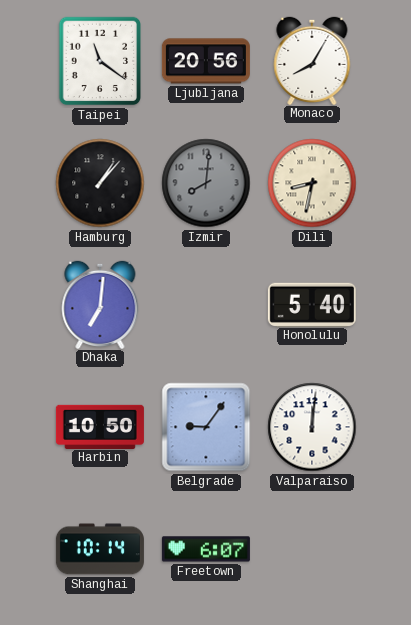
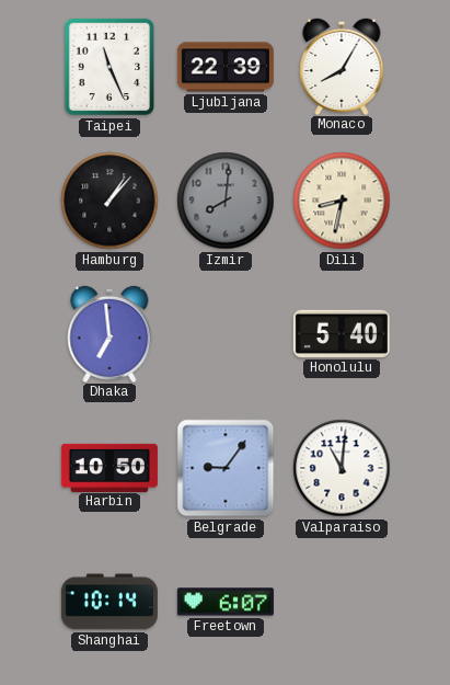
Taipei: 11:21 -> 11:26
Ljubljana: 20:56 -> 22:39
Dhaka: 7:01 -> 6:59
Valparaiso: 12:01 -> 11:01
